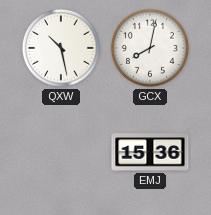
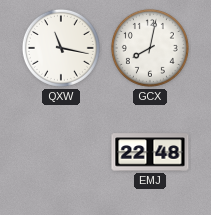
QXW: 10:28 -> 11:17
EMJ: 15:36 -> 22:48
